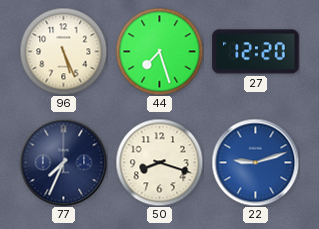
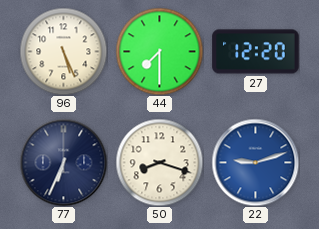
44: 7:27 -> 7:30
77: 7:34 -> 6:34
